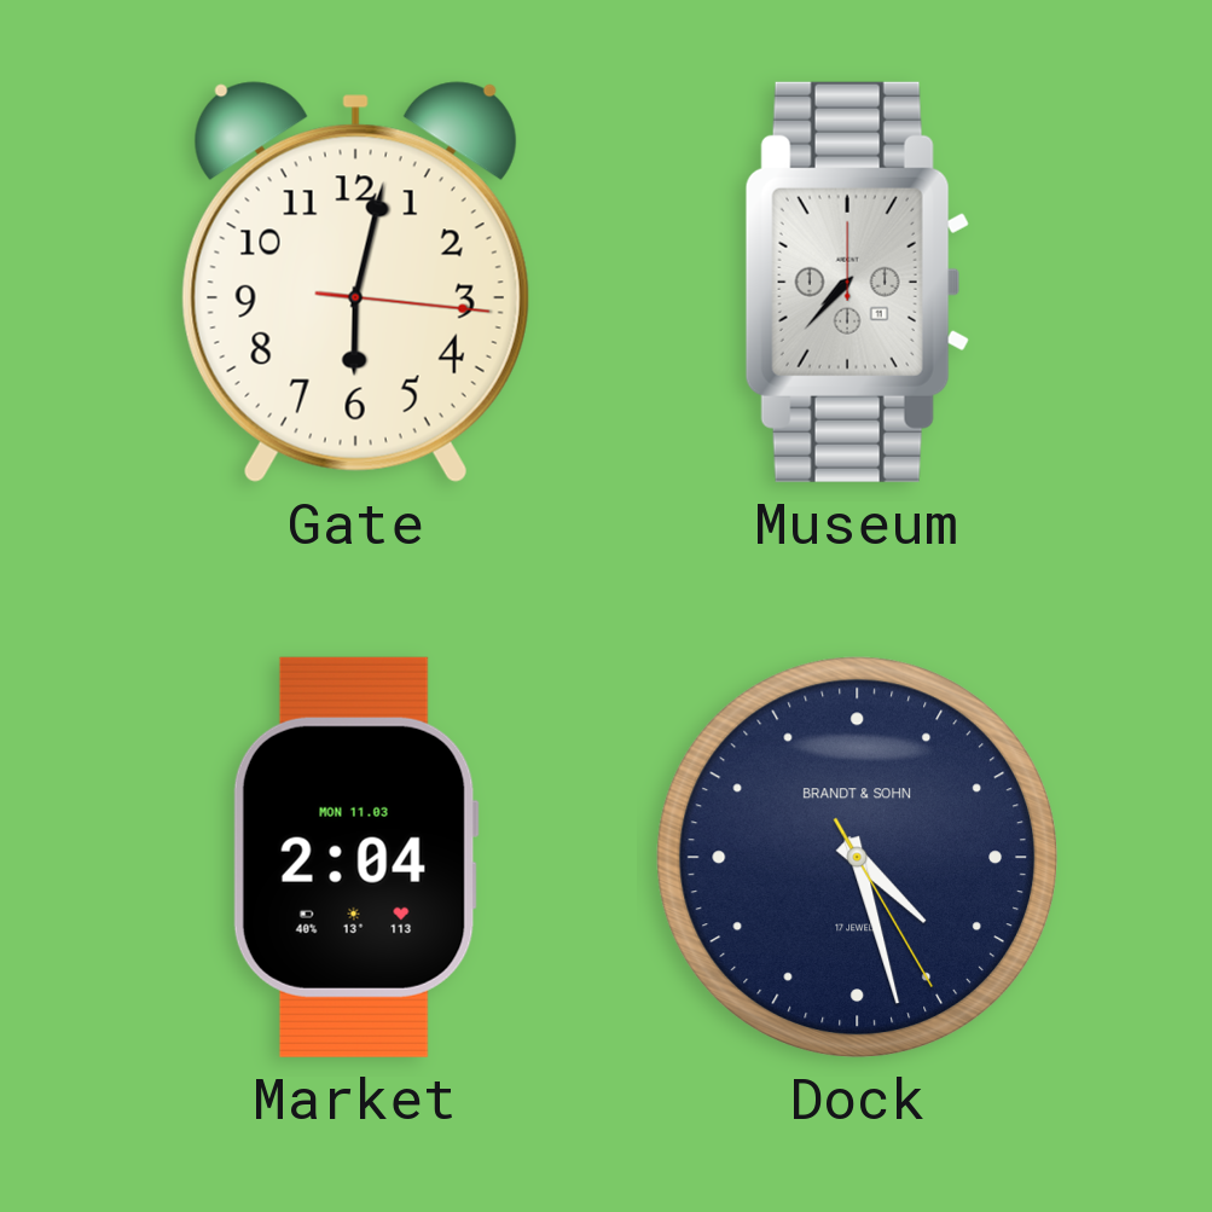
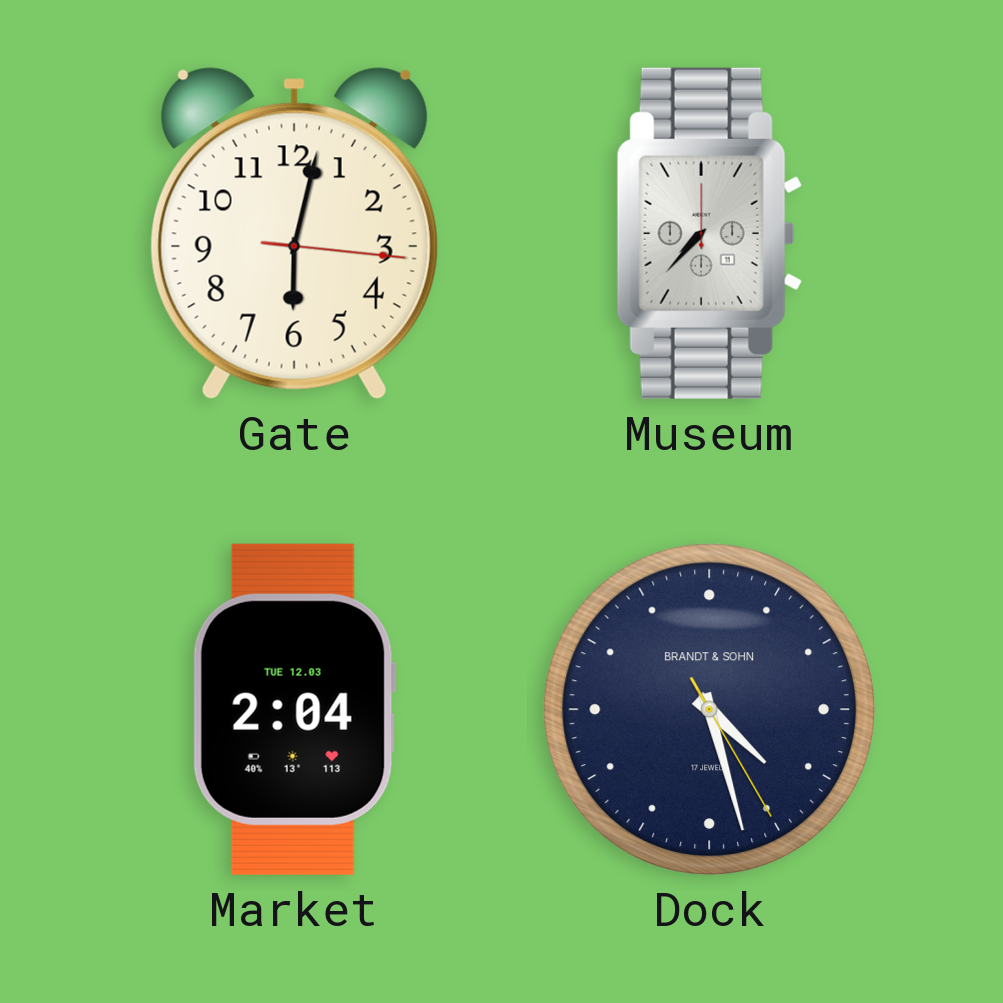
Market date: MON 11.03 -> TUE 12.03
